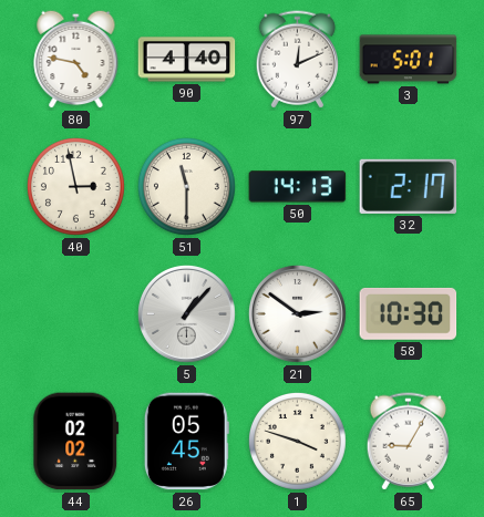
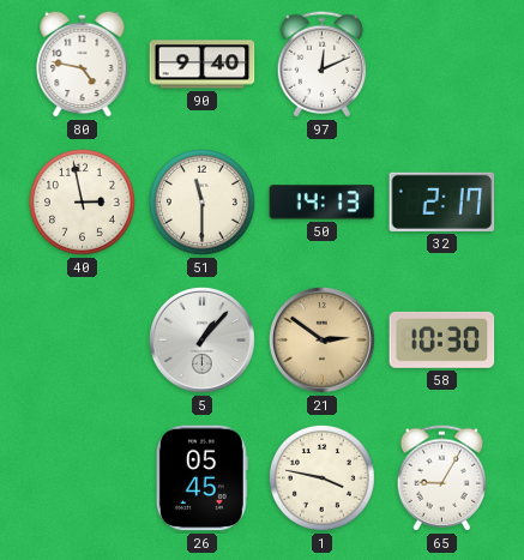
90: 4:40 -> 9:40
3: 5:01 -> none
21 dial: white -> champagne
44: 02:02 -> none
1: 3:48 -> 3:47
